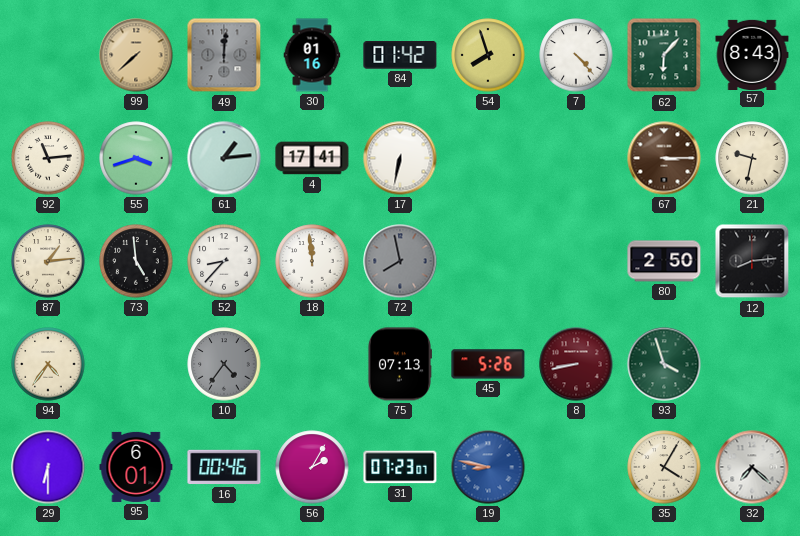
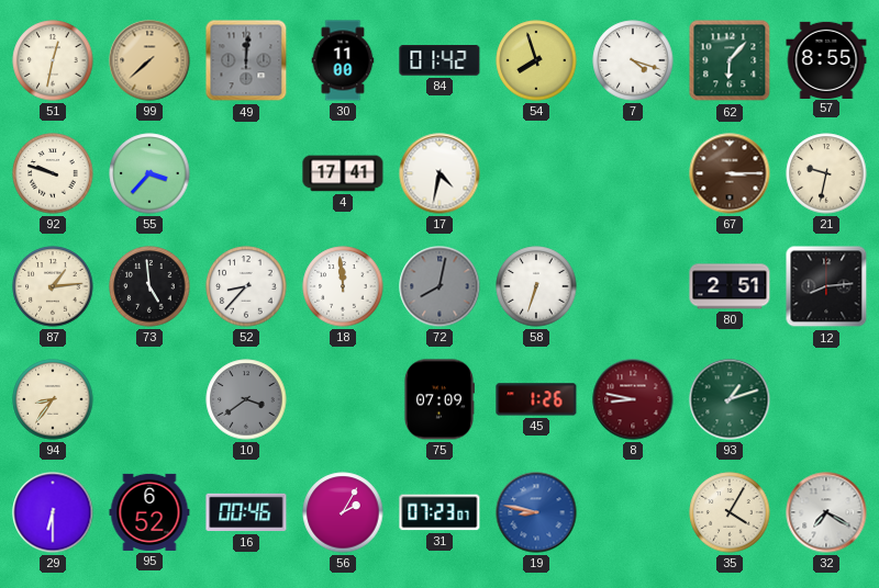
51: none -> 12:32
30: 01:16 -> 11:00
7: 4:23 -> 4:18
57: 8:43 -> 8:55
92: 11:14 -> 9:48
55: 3:42 -> 3:37
61: 1:14 -> none
17: 6:32 -> 4:32
72: 7:58 -> 8:02
58: none -> 6:33
80: 2:50 -> 2:51
94: 4:36 -> 8:36
10: 4:36 -> 3:39
75: 07:13 -> 07:09
45: 5:26 -> 1:26
8: 8:43 -> 8:47
93: 3:57 -> 1:12
95: 6:01 -> 6:52
32: 7:22 -> 7:20
